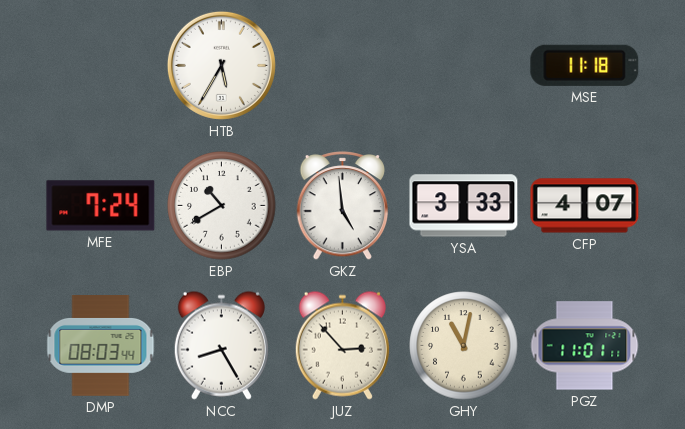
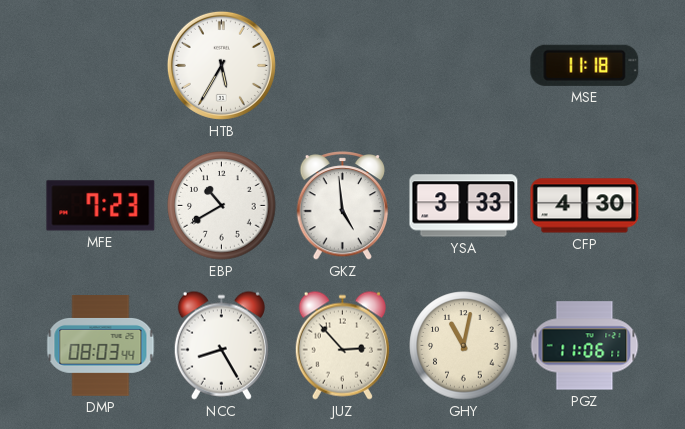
MFE: 7:24 -> 7:23
CFP: 4:07 -> 4:30
PGZ: 11:01 -> 11:06
